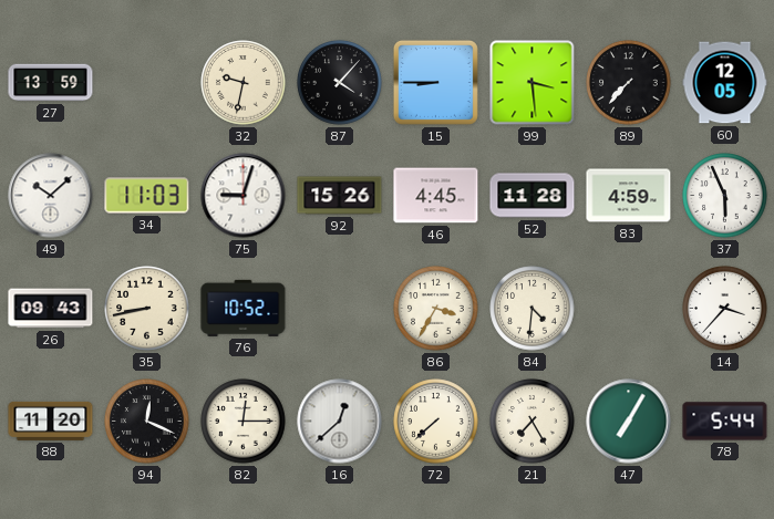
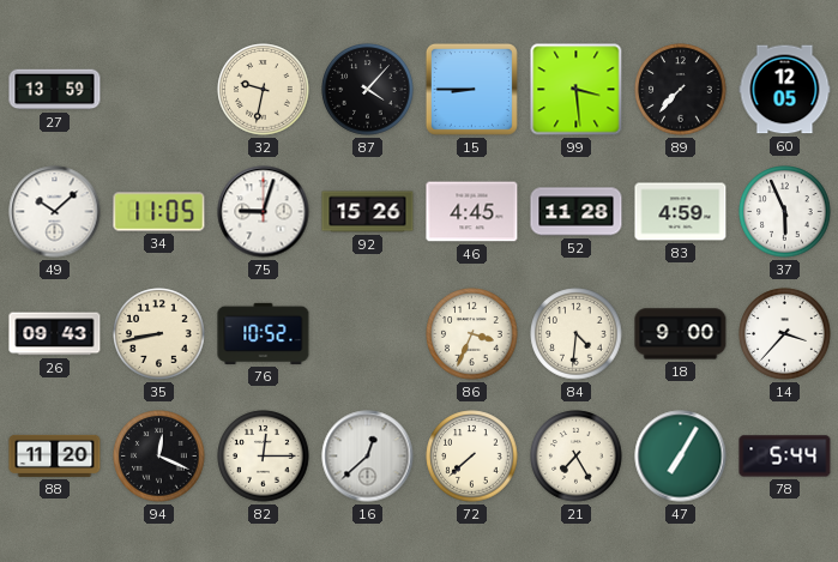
34: 11:03 -> 11:05
86: 3:35 -> 3:34
18: none -> 9:00
